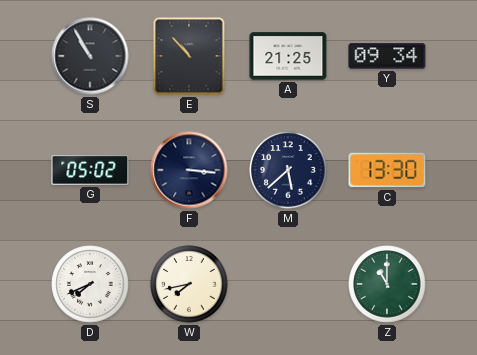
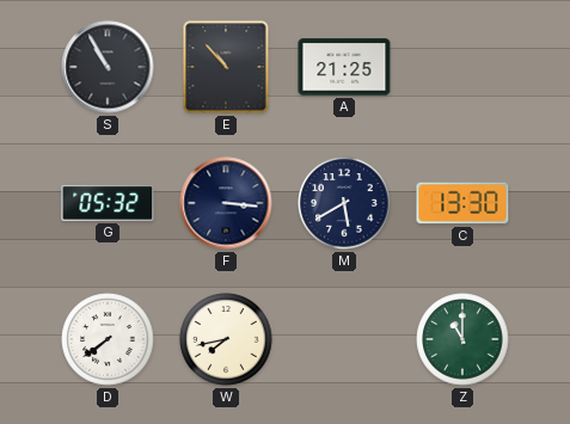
Y: 09:34 -> none
G: 05:02 -> 05:32
M: 5:38 -> 5:40
D: 7:41 -> 7:39
